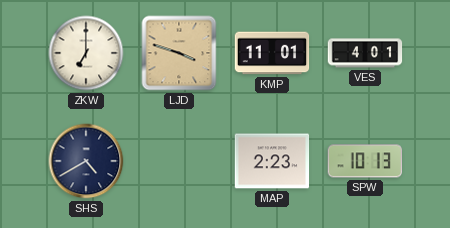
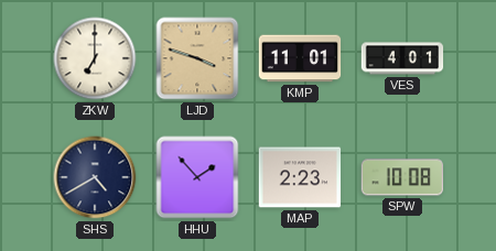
HHU: none -> 1:53
SPW: 10:13 -> 10:08
